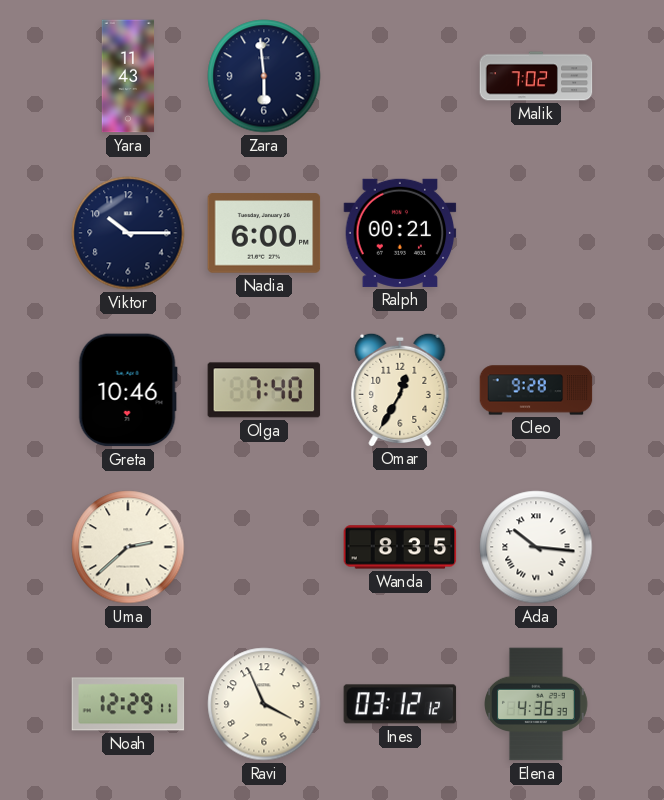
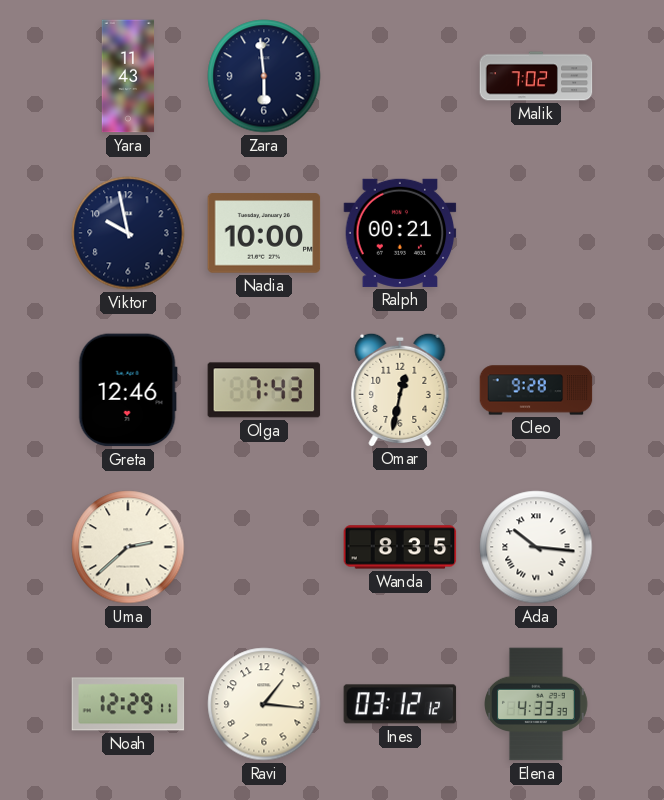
Viktor: 10:15 -> 9:58
Nadia: 6:00 -> 10:00
Greta: 10:46 -> 12:46
Olga: 7:40 -> 7:43
Omar: 12:35 -> 12:32
Ravi: 3:56 -> 1:16
Elena: 4:36 -> 4:33
